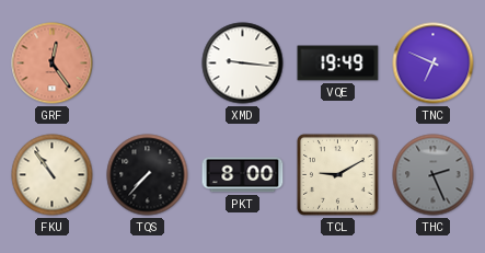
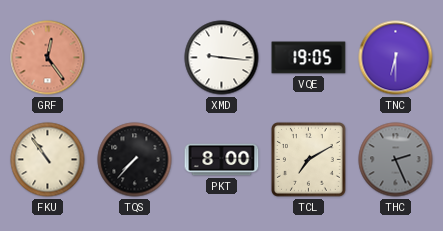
VQE: 19:49 -> 19:05
TNC: 6:49 -> 6:30
TCL: 9:10 -> 7:10
